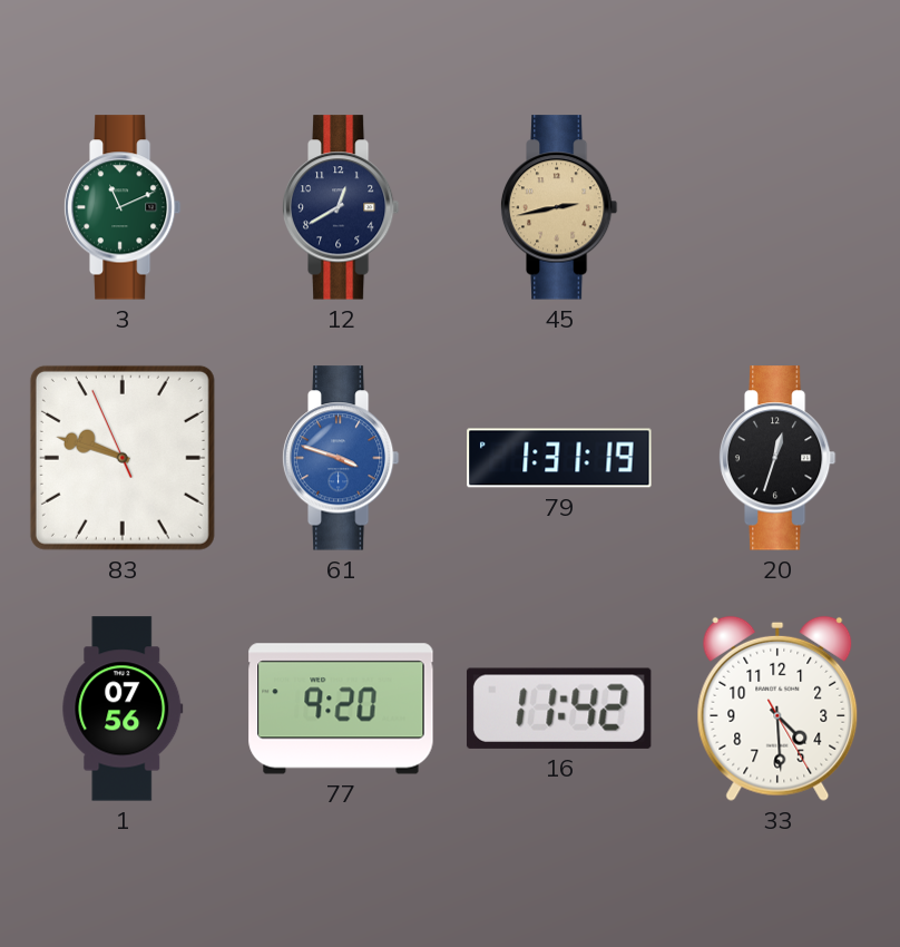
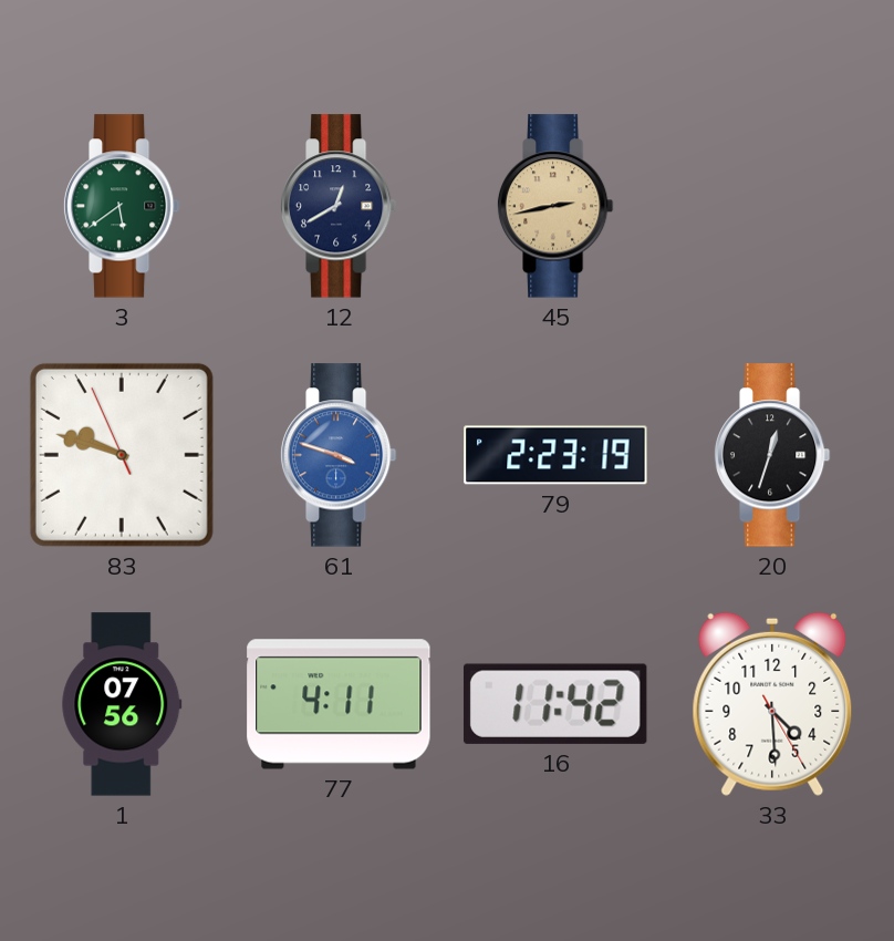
3: 11:11 -> 5:39
79: 1:31 -> 2:23
77: 9:20 -> 4:11
